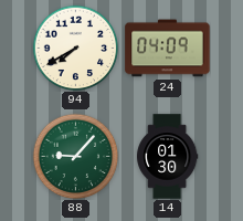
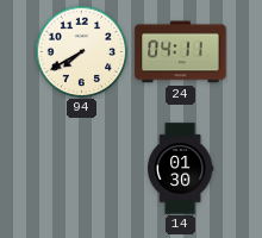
24: 04:09 -> 04:11
88: 9:07 -> none
